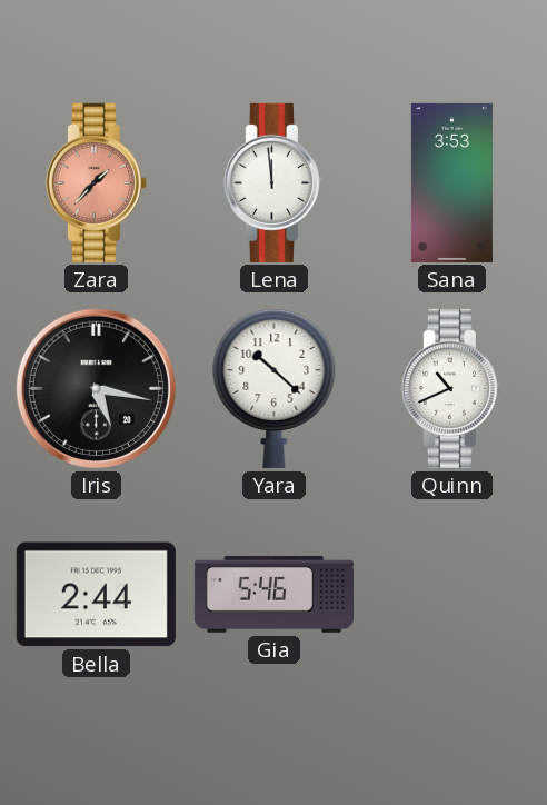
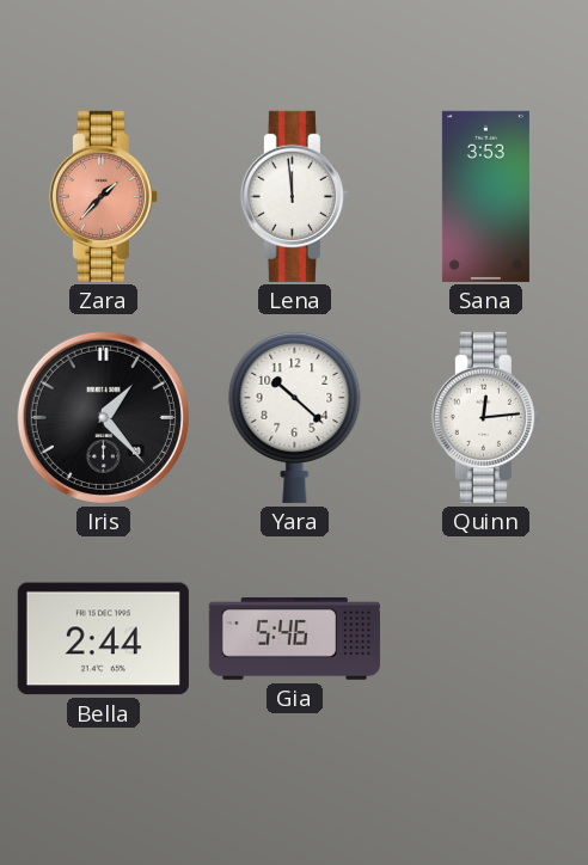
Iris: 5:17 -> 1:23
Quinn: 10:41 -> 12:14
